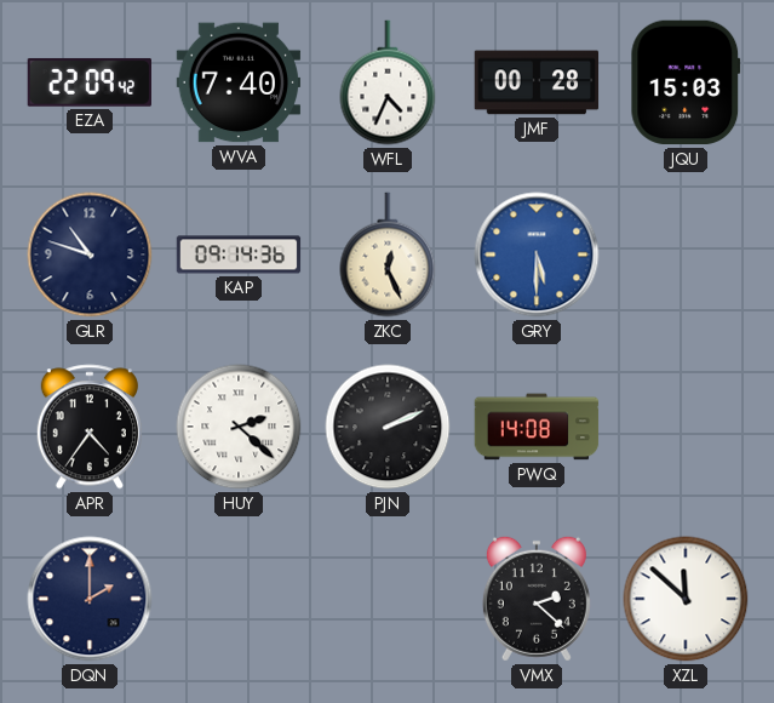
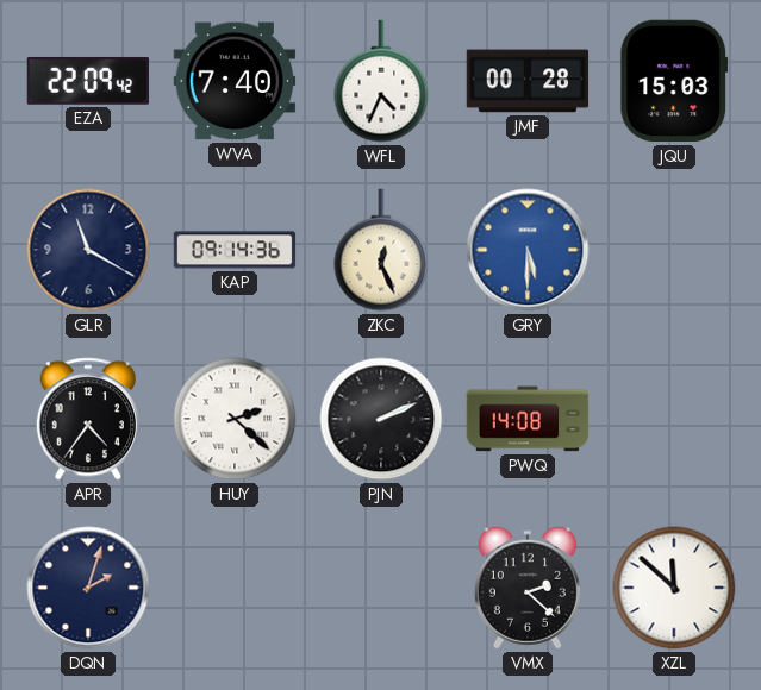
GLR: 10:48 -> 11:20
DQN: 2:00 -> 2:03
